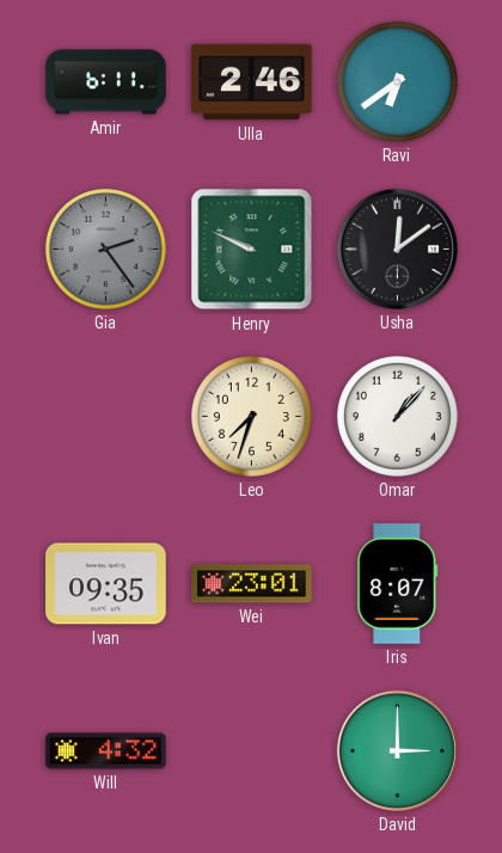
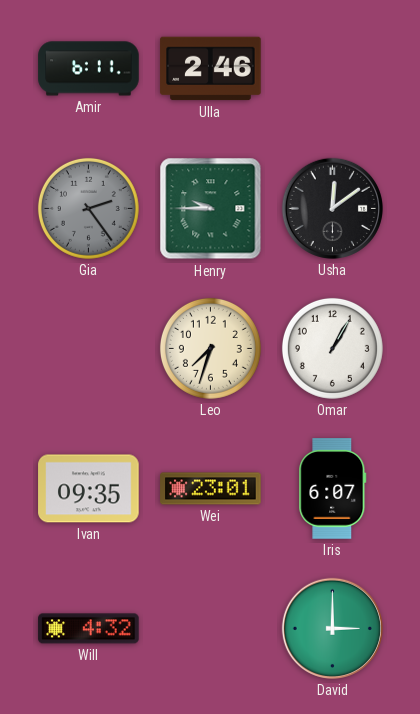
Ravi: 6:39 -> none
Henry: 9:49 -> 9:45
Omar: 1:07 -> 1:05
Iris: 8:07 -> 6:07
